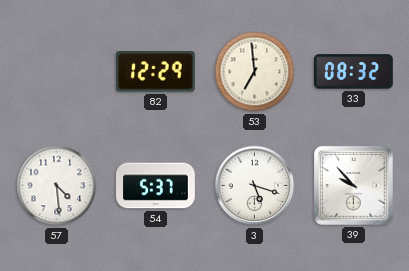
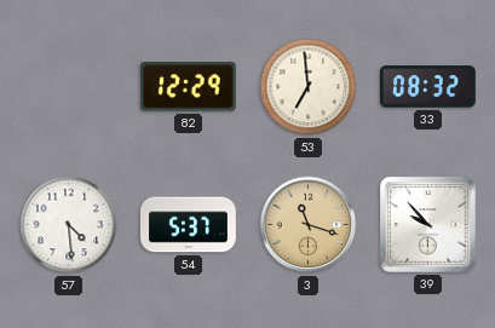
3: 5:18 -> 11:18
3 dial: white -> champagne
